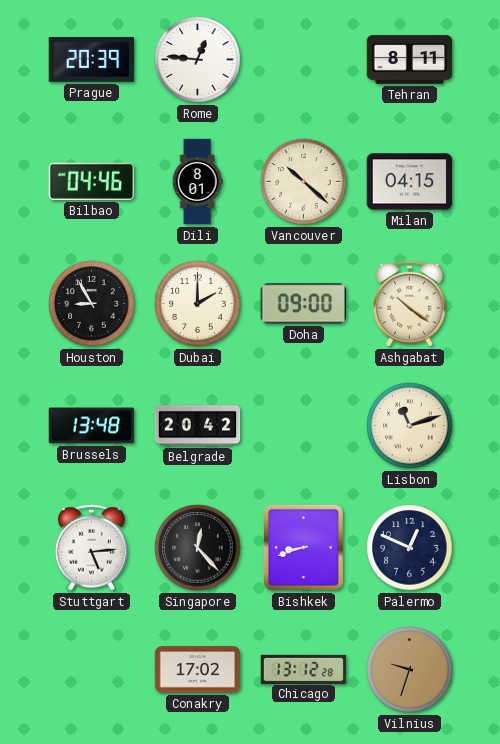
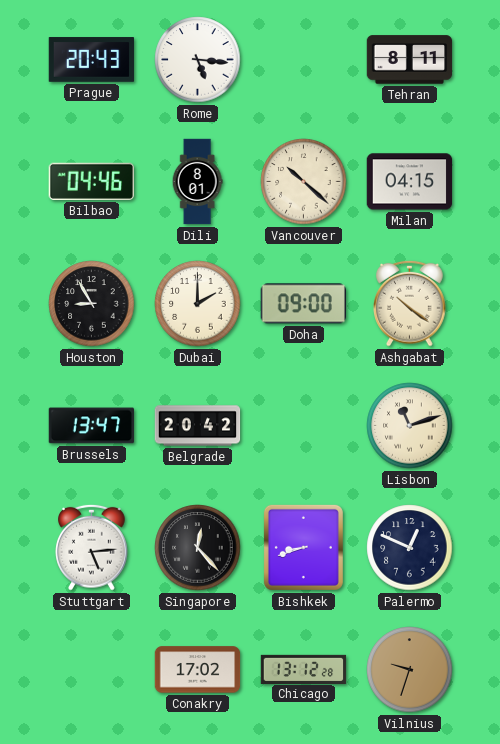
Prague: 20:39 -> 20:43
Rome: 12:46 -> 5:16
Brussels: 13:48 -> 13:47
